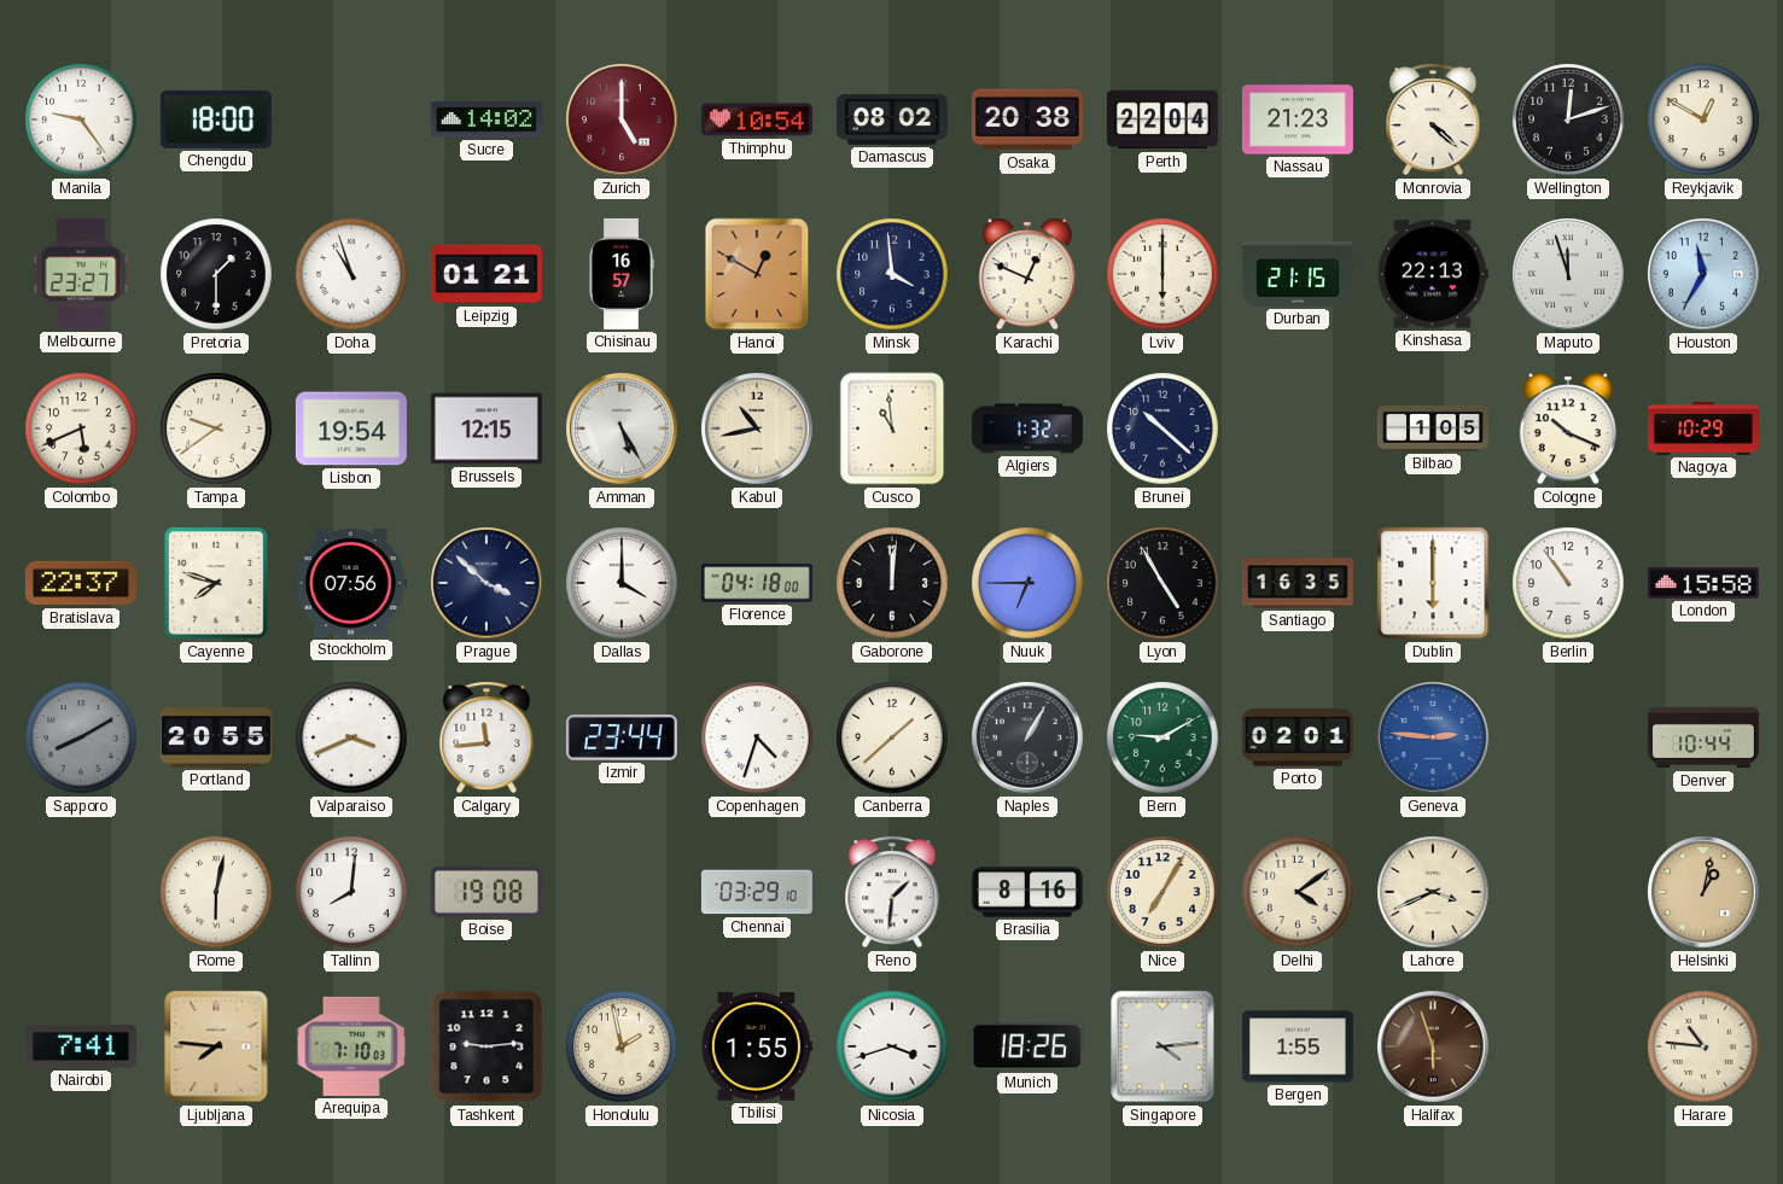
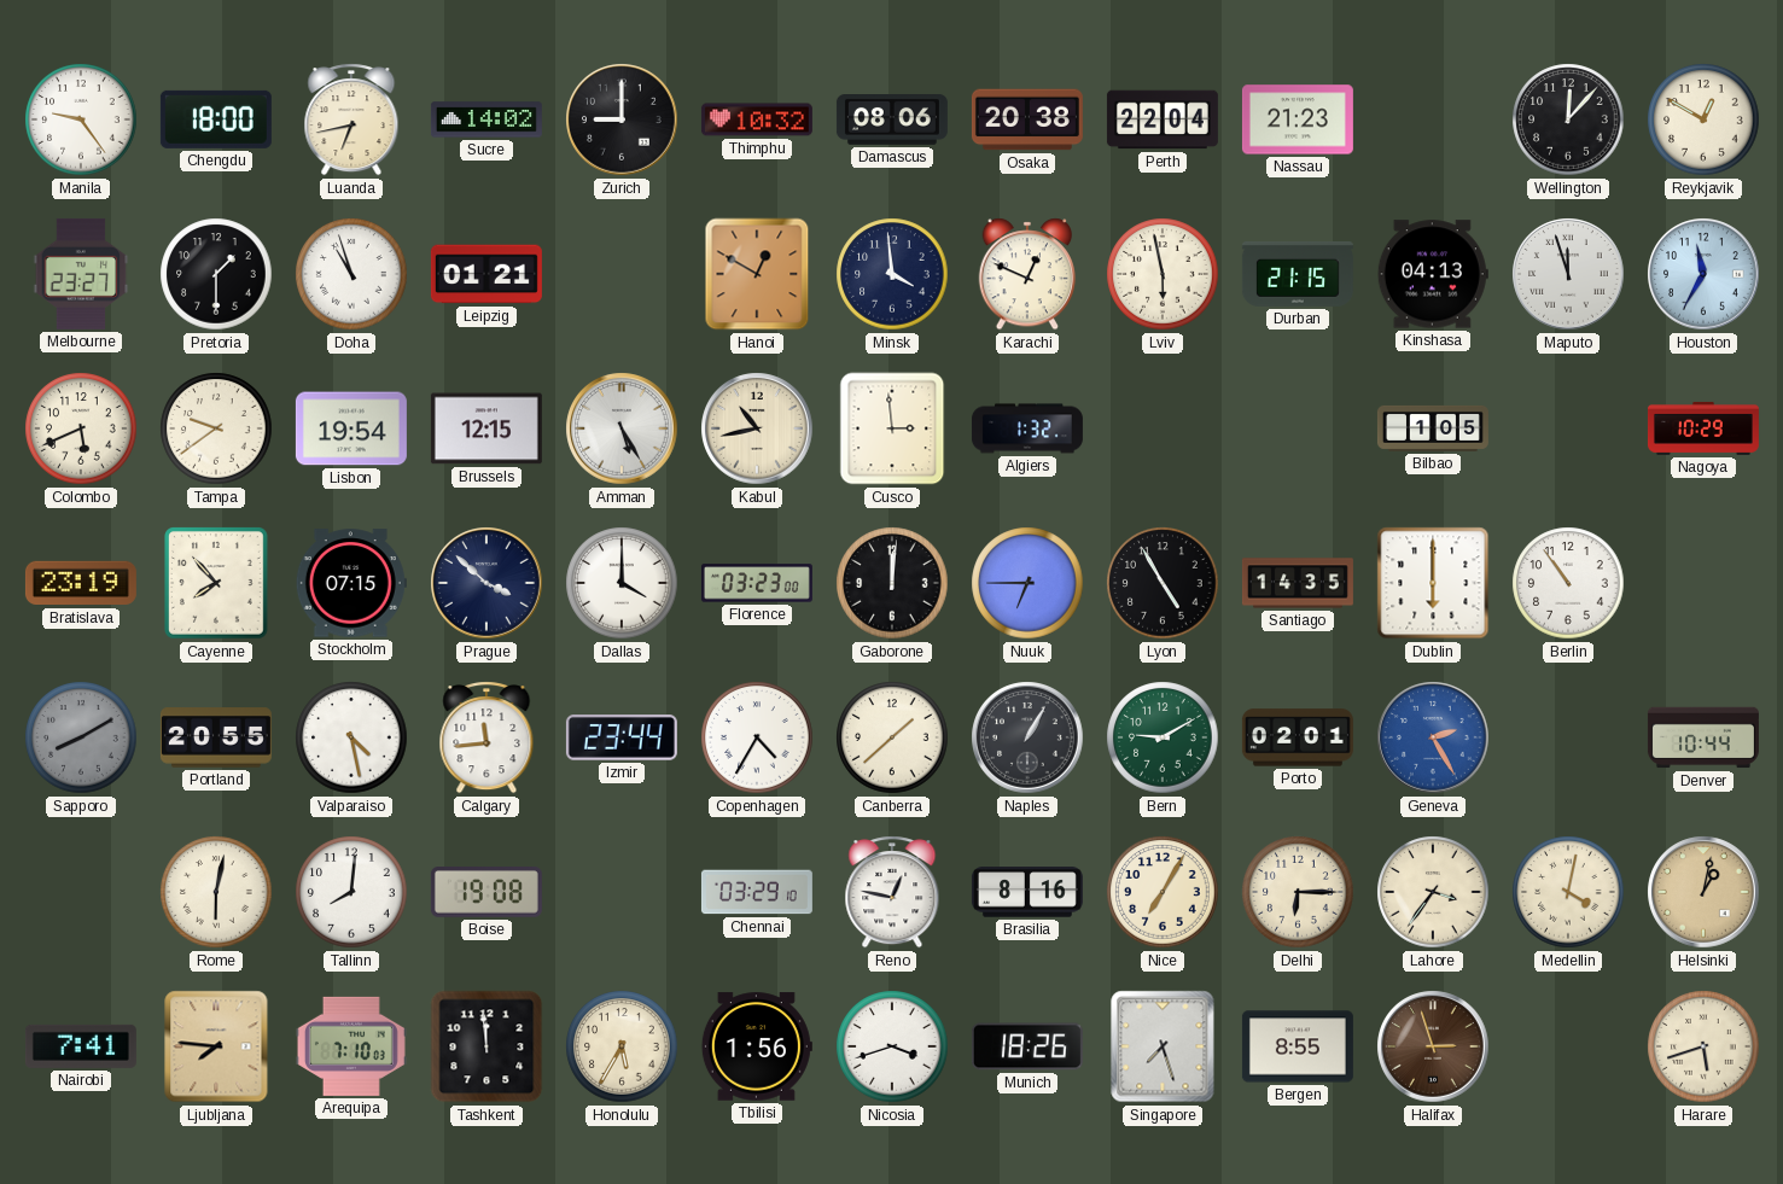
Luanda: none -> 6:43
Zurich: 5:00 -> 9:00
Zurich dial: burgundy -> black
Thimphu: 10:54 -> 10:32
Damascus: 08:02 -> 08:06
Monrovia: 4:22 -> none
Wellington: 12:12 -> 12:07
Chisinau: 16:57 -> none
Lviv: 6:00 -> 5:58
Kinshasa: 22:13 -> 04:13
Cusco: 10:59 -> 2:59
Brunei: 10:22 -> none
Cologne: 10:19 -> none
Bratislava: 22:37 -> 23:19
Cayenne: 7:48 -> 7:53
Stockholm: 07:56 -> 07:15
Florence: 04:18 -> 03:23
Santiago: 16:35 -> 14:35
London: 15:58 -> none
Valparaiso: 3:41 -> 4:28
Copenhagen: 4:33 -> 4:35
Geneva: 2:46 -> 2:25
Reno: 1:31 -> 12:47
Delhi: 4:09 -> 6:15
Lahore: 3:41 -> 3:36
Medellin: none -> 4:02
Tashkent: 9:14 -> 11:59
Honolulu: 1:58 -> 5:35
Tbilisi: 1:55 -> 1:56
Singapore: 4:14 -> 7:27
Bergen: 1:55 -> 8:55
Halifax: 5:57 -> 2:57
Harare: 10:46 -> 5:42
